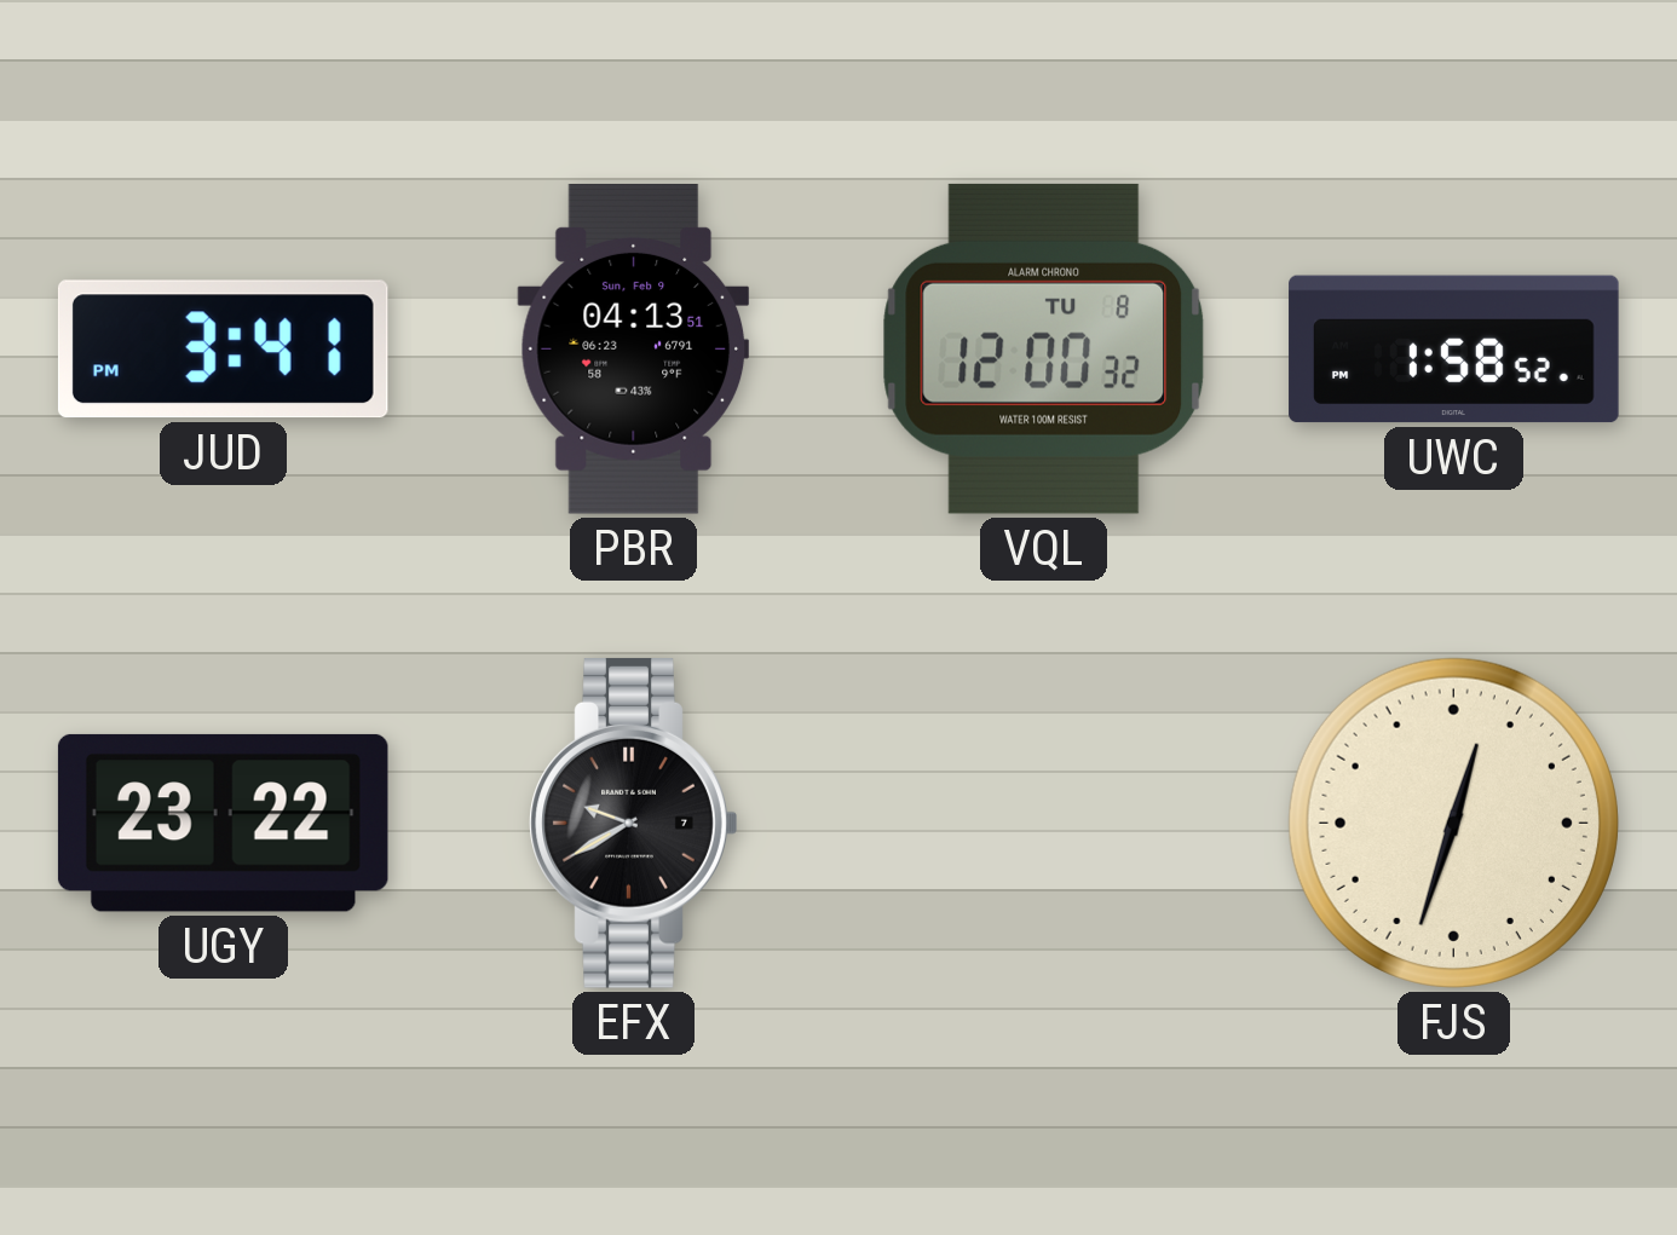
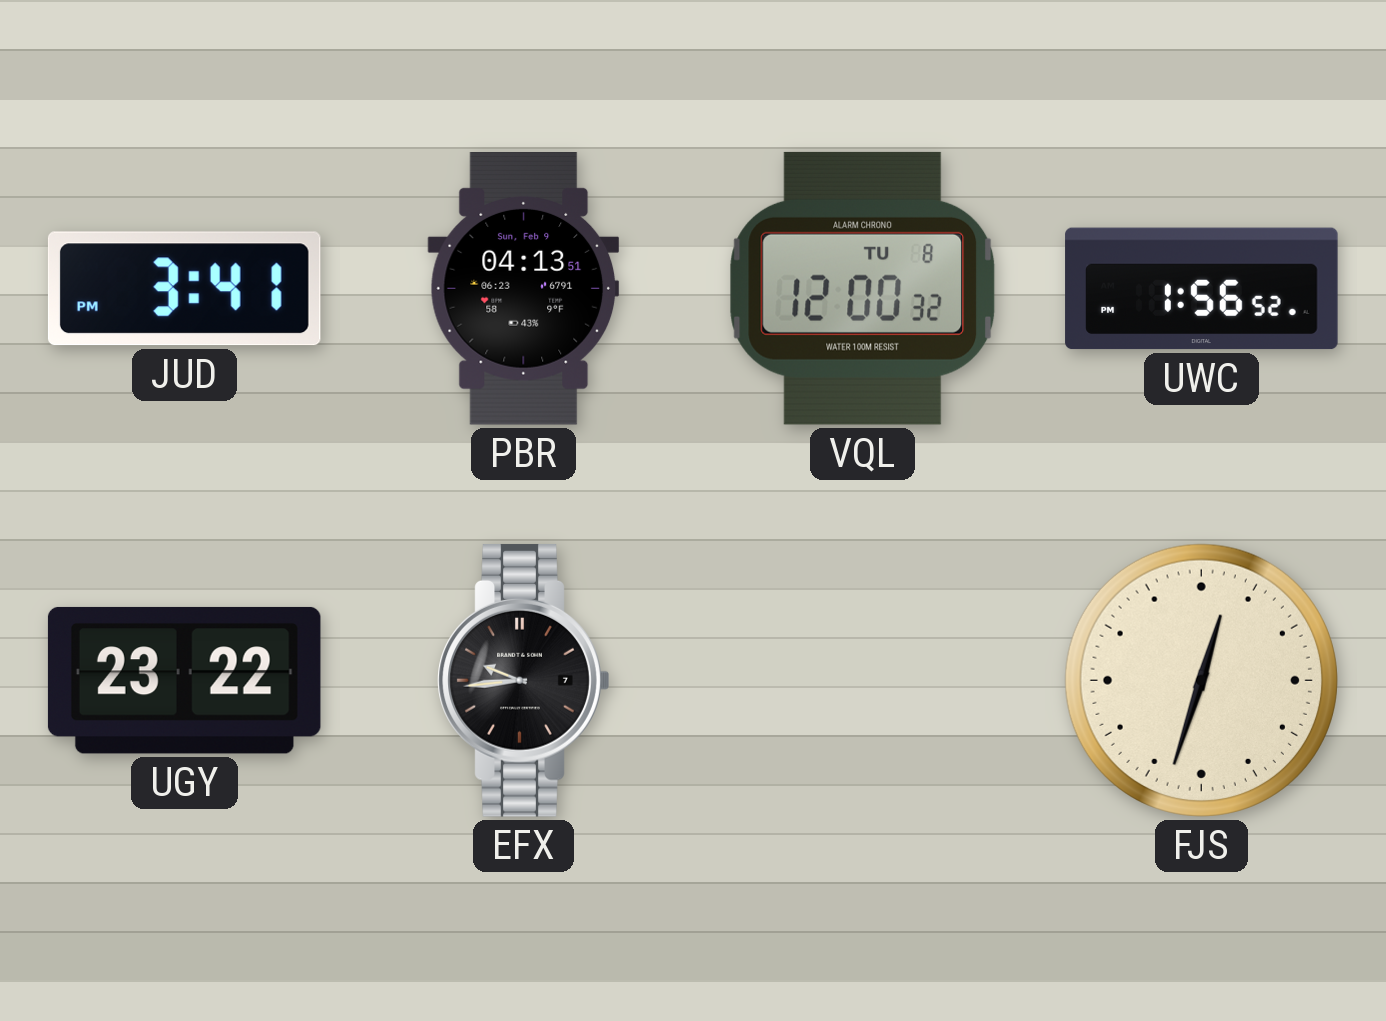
UWC: 1:58 -> 1:56
EFX: 9:40 -> 9:44
